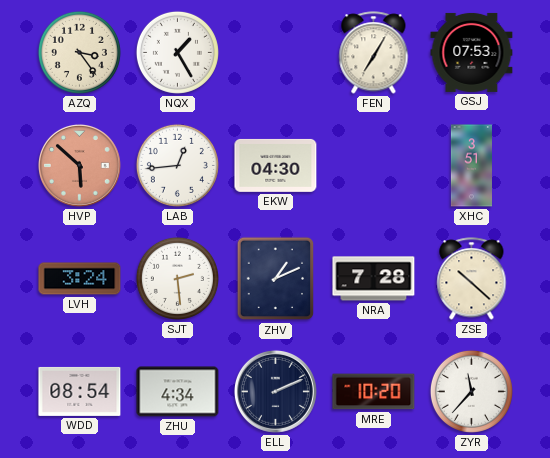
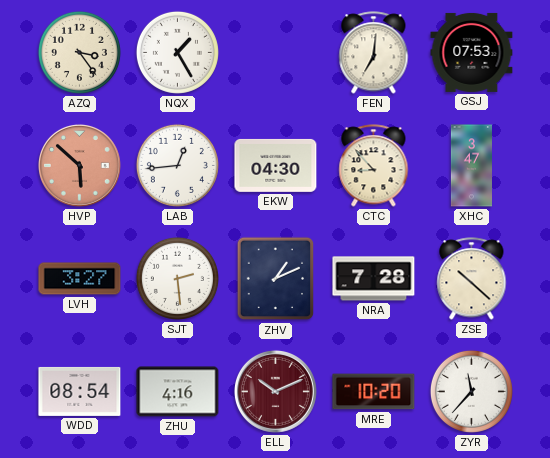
FEN: 7:05 -> 7:01
CTC: none -> 8:53
XHC: 3:51 -> 3:47
LVH: 3:24 -> 3:27
ZHU: 4:34 -> 4:16
ELL: 2:11 -> 10:11
ELL dial: navy -> burgundy
